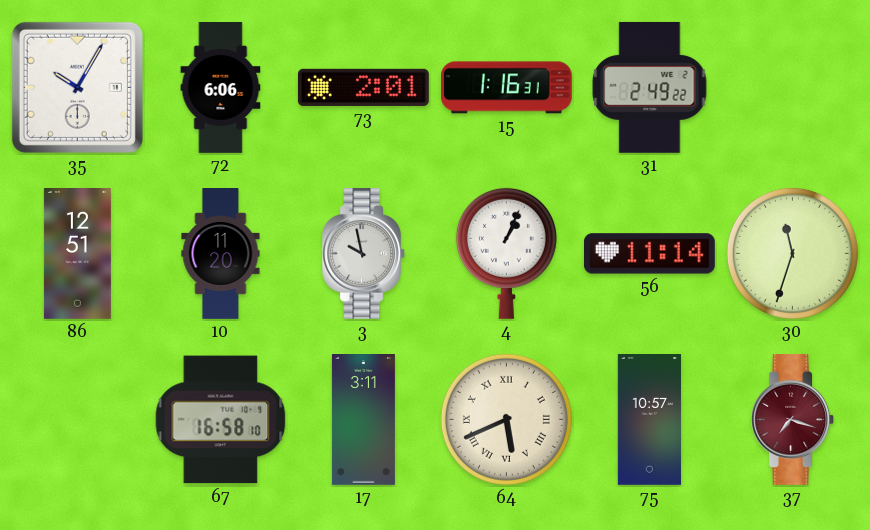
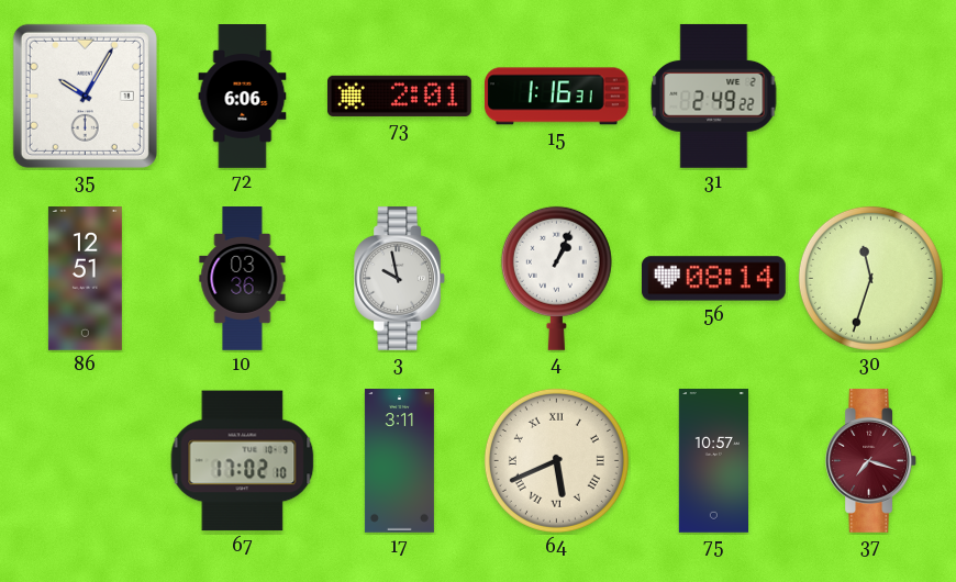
10: 11:20 -> 03:36
56: 11:14 -> 08:14
67: 16:58 -> 17:02
